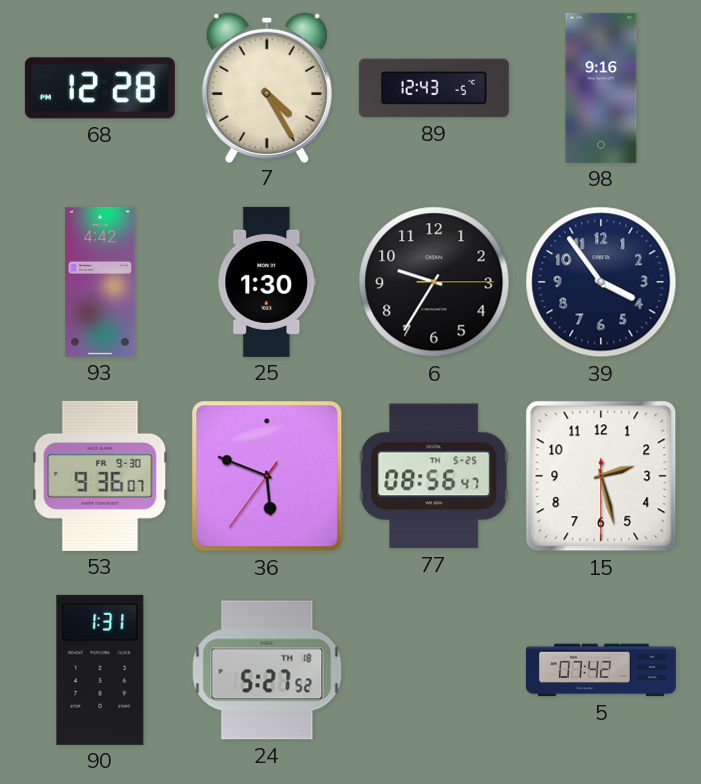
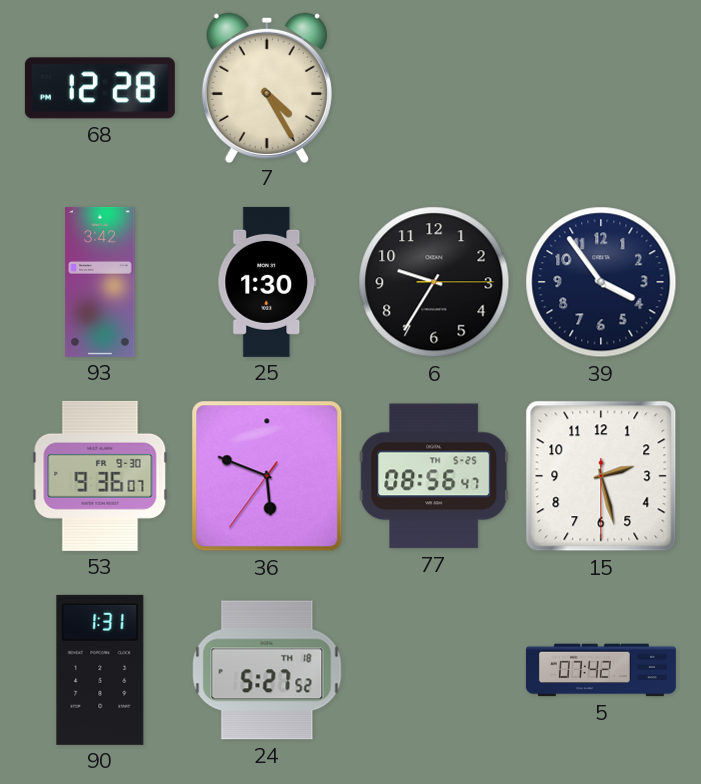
89: 12:43 -> none
98: 9:16 -> none
93: 4:42 -> 3:42
